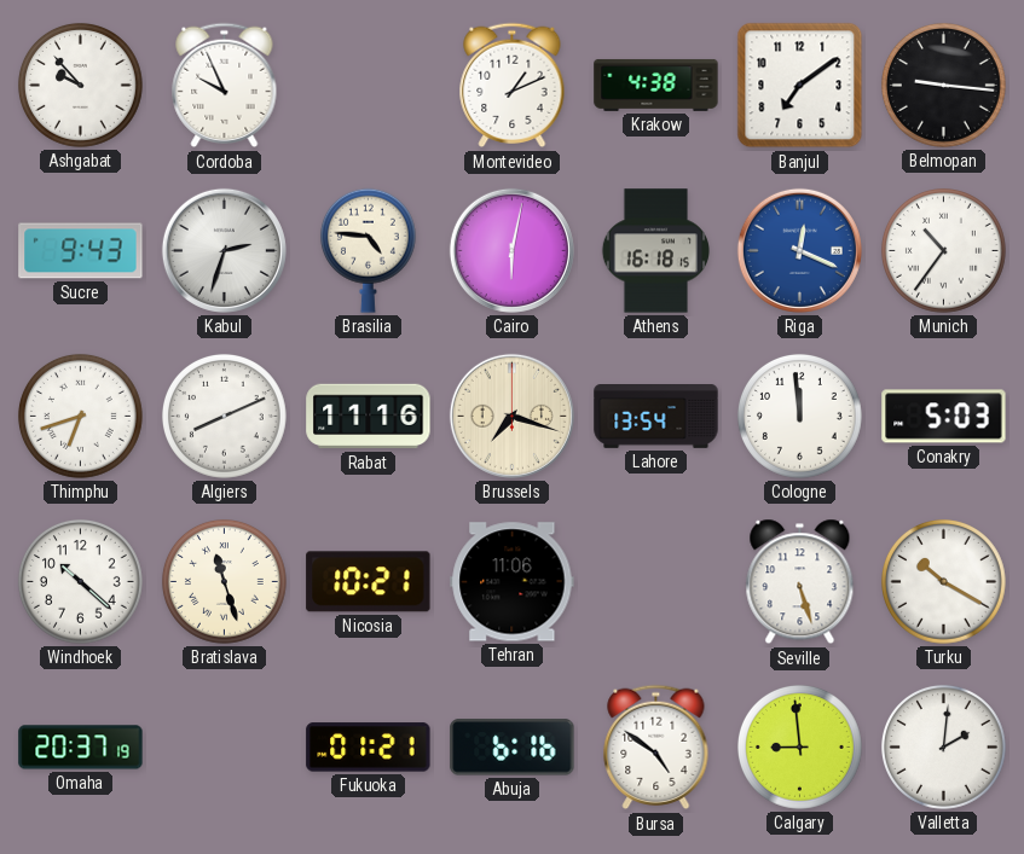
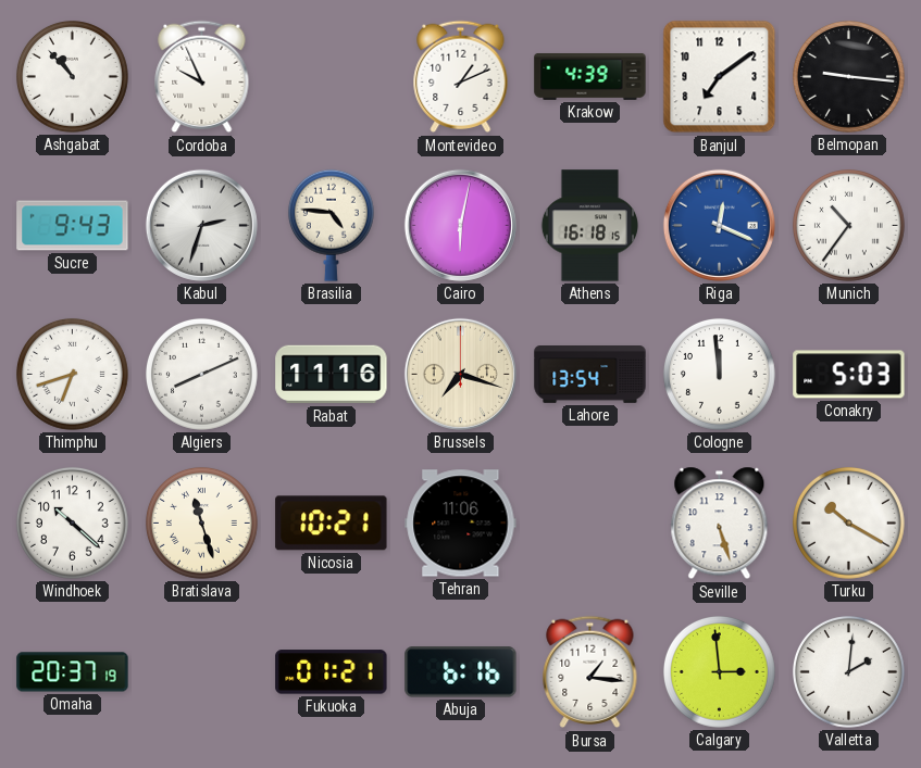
Ashgabat: 9:53 -> 10:53
Krakow: 4:38 -> 4:39
Bursa: 4:51 -> 1:16
Calgary: 8:59 -> 2:59
